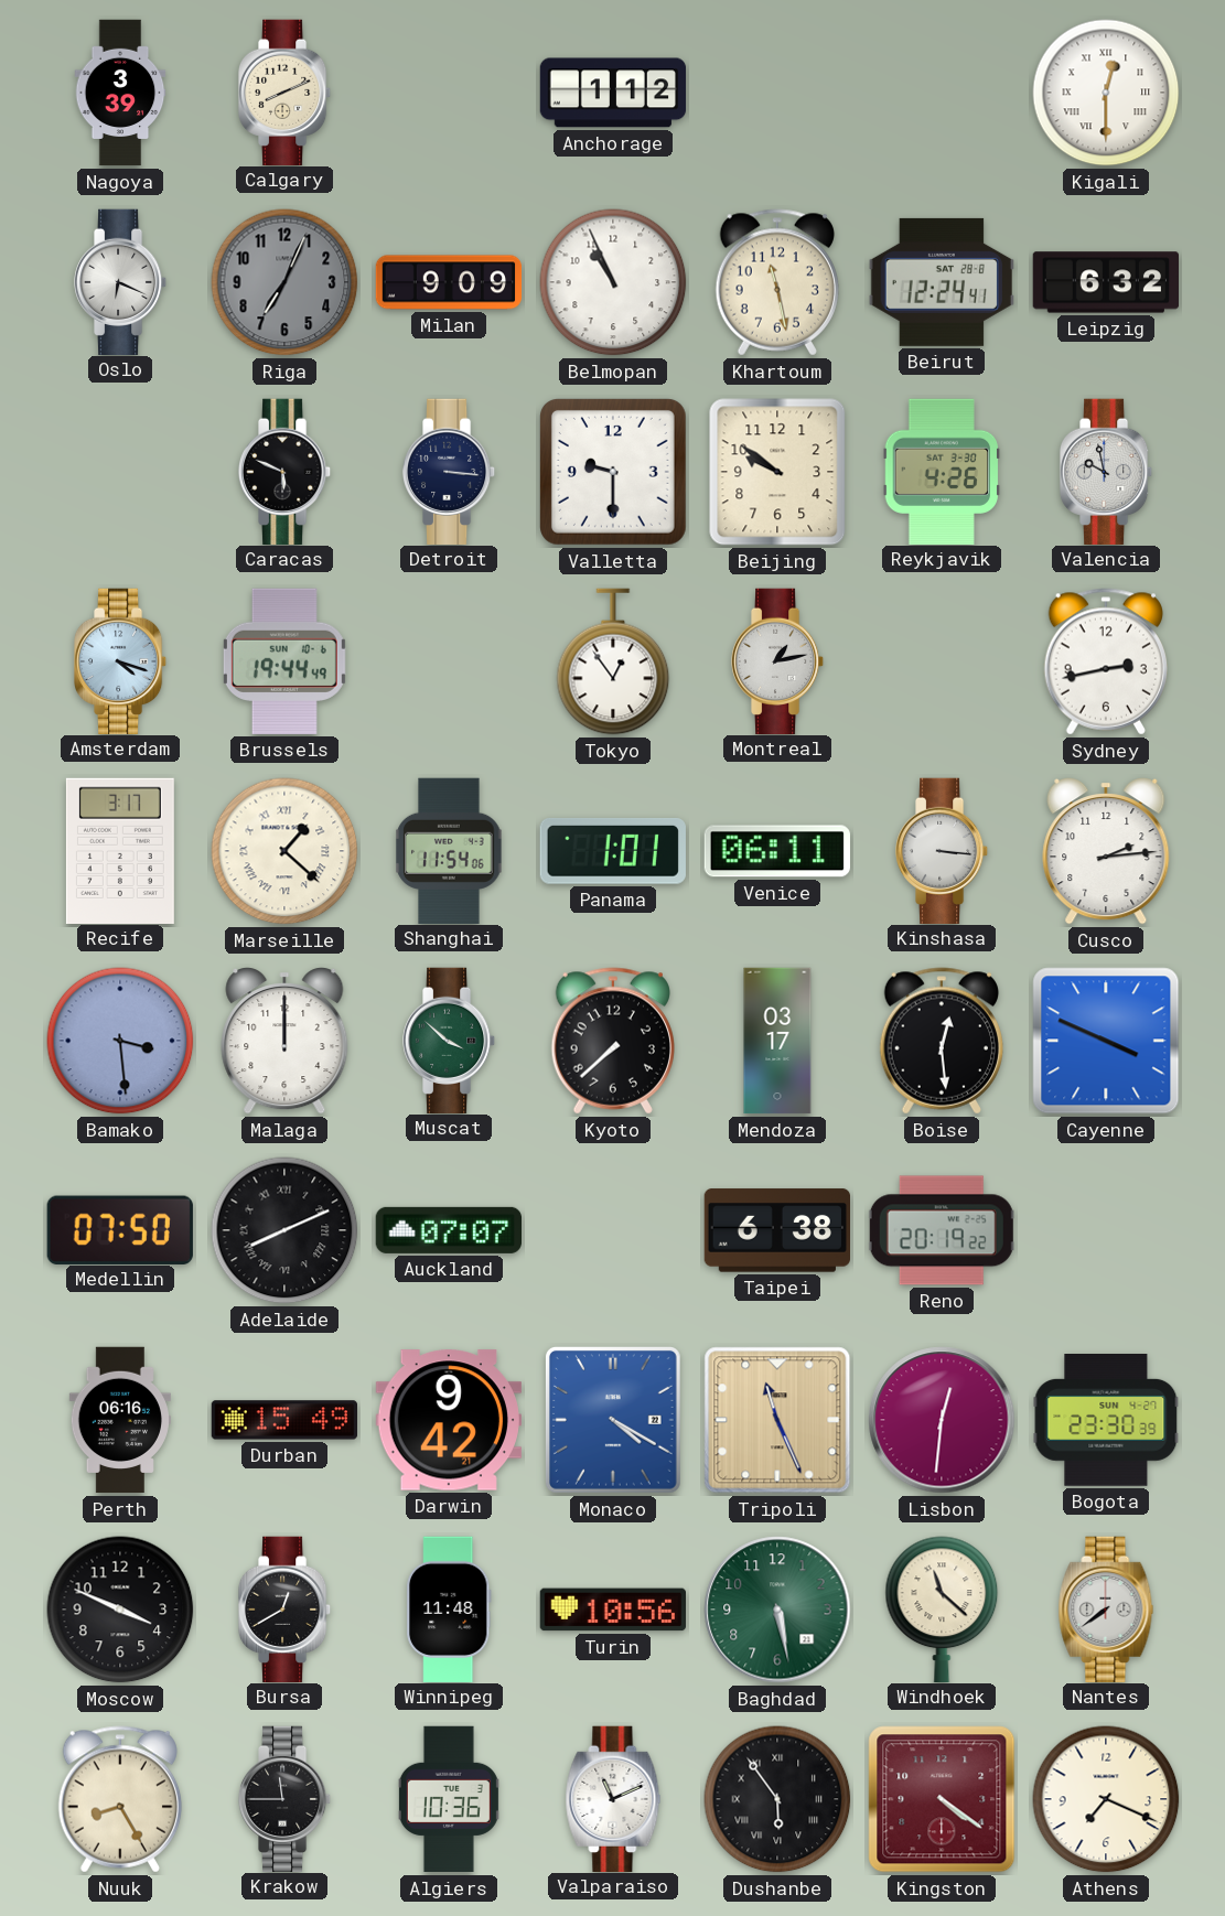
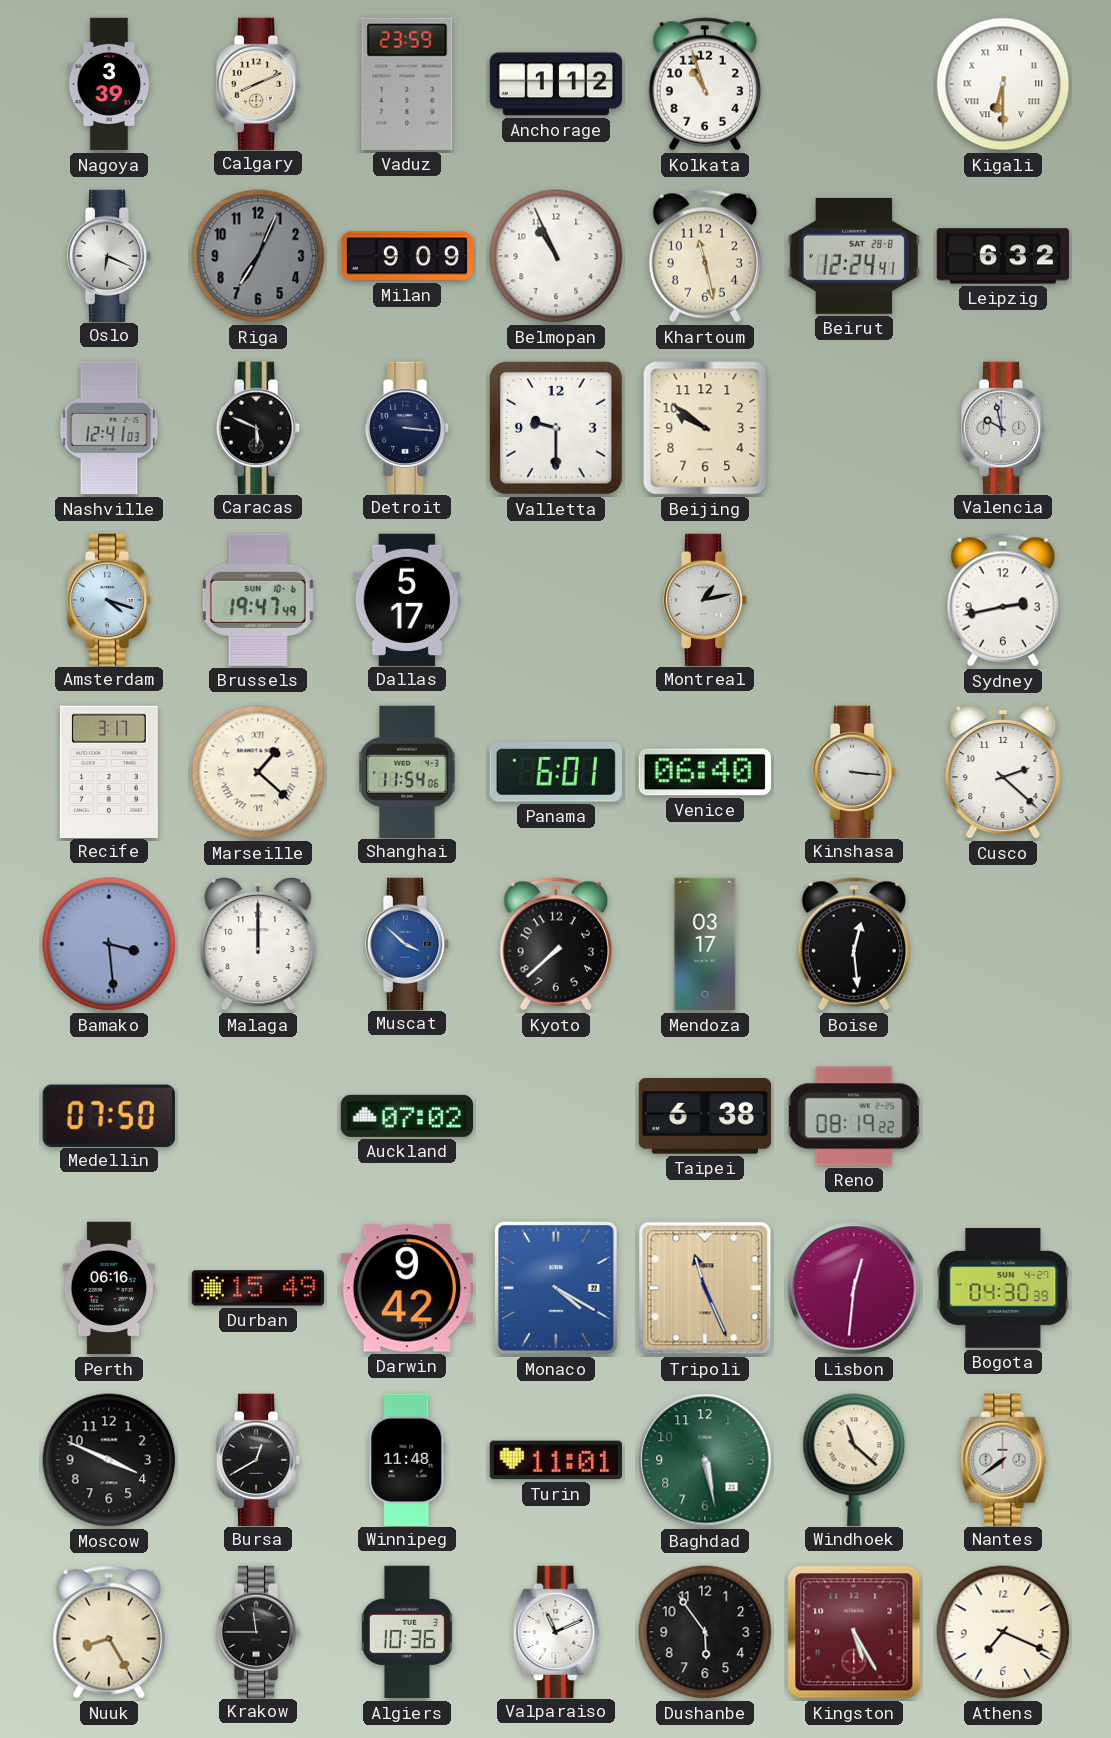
Vaduz: none -> 23:59
Kolkata: none -> 10:57
Kigali: 12:30 -> 6:30
Nashville: none -> 12:41
Reykjavik: 4:26 -> none
Brussels: 19:44 -> 19:47
Dallas: none -> 5:17
Tokyo: 12:54 -> none
Panama: 1:01 -> 6:01
Venice: 06:11 -> 06:40
Cusco: 2:14 -> 2:22
Muscat dial: green -> blue
Cayenne: 3:49 -> none
Adelaide: 8:11 -> none
Auckland: 07:07 -> 07:02
Reno: 20:19 -> 08:19
Bogota: 23:30 -> 04:30
Turin: 10:56 -> 11:01
Dushanbe numerals: Roman -> Arabic
Kingston: 4:21 -> 5:25
